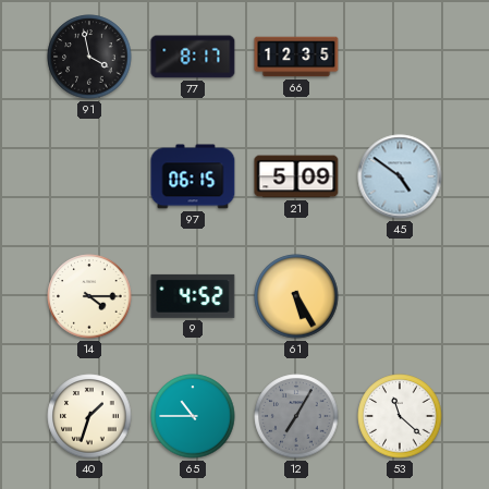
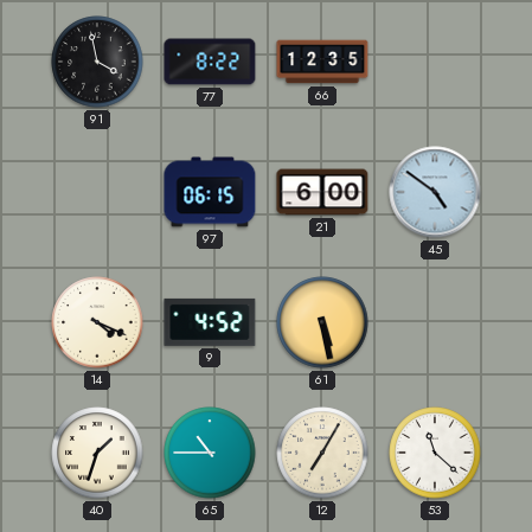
77: 8:17 -> 8:22
21: 5:09 -> 6:00
14: 4:15 -> 4:19
61: 5:25 -> 5:28
12 dial: grey -> cream
